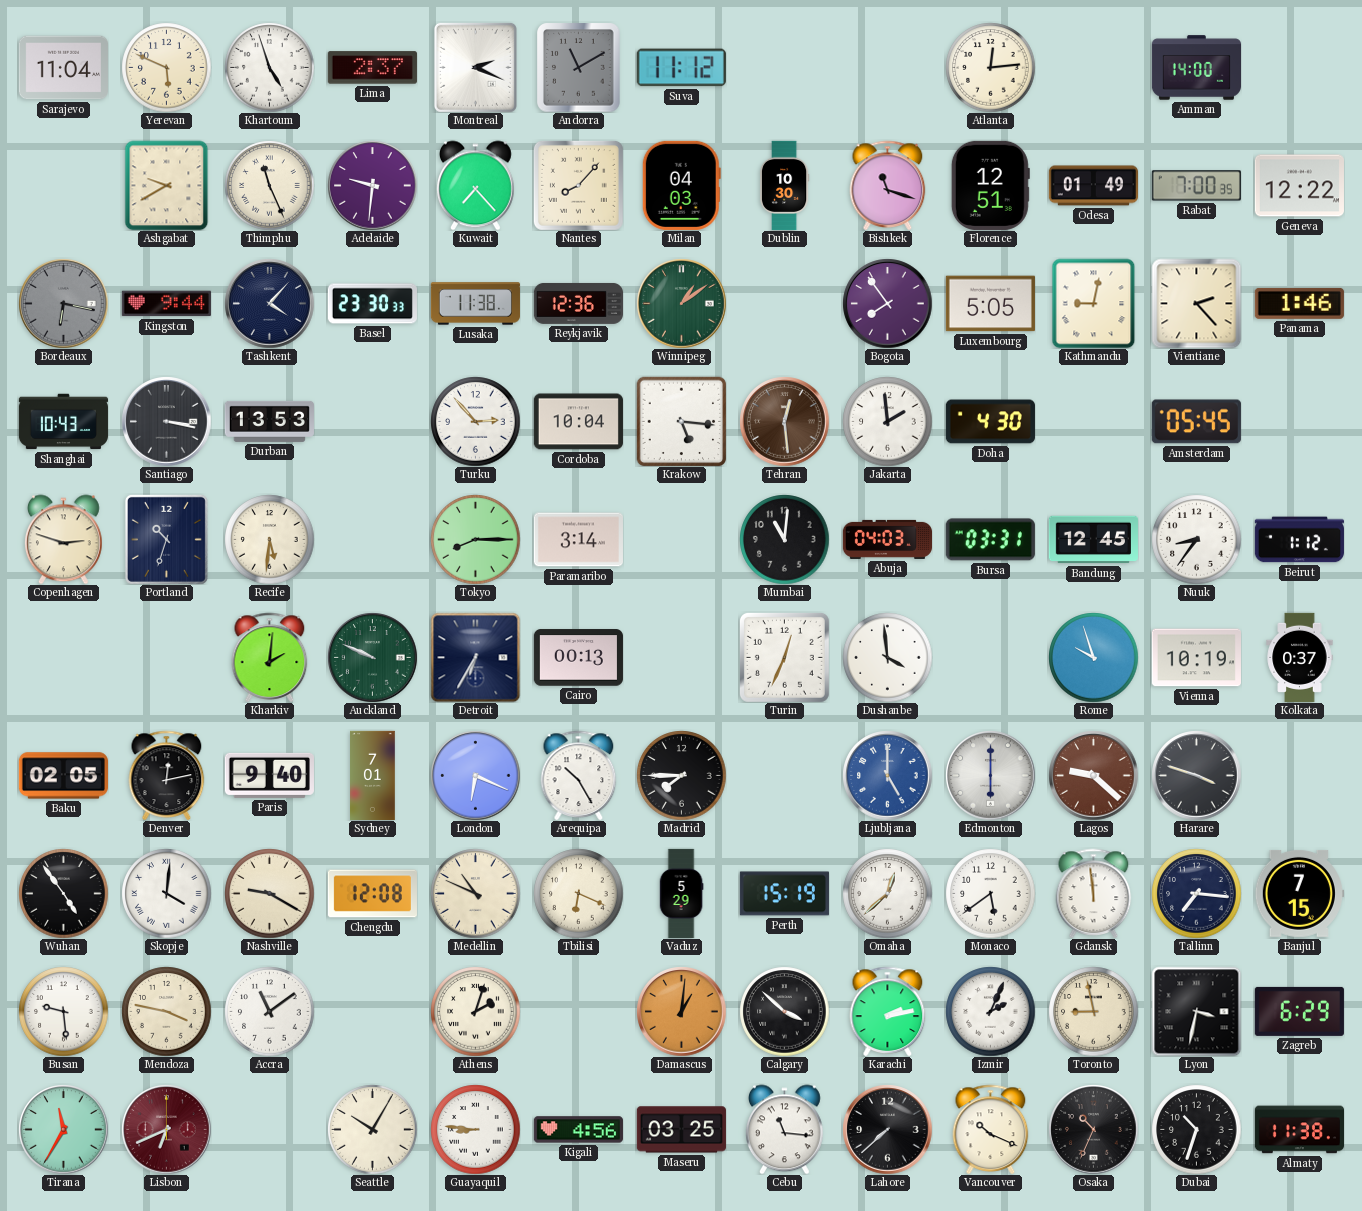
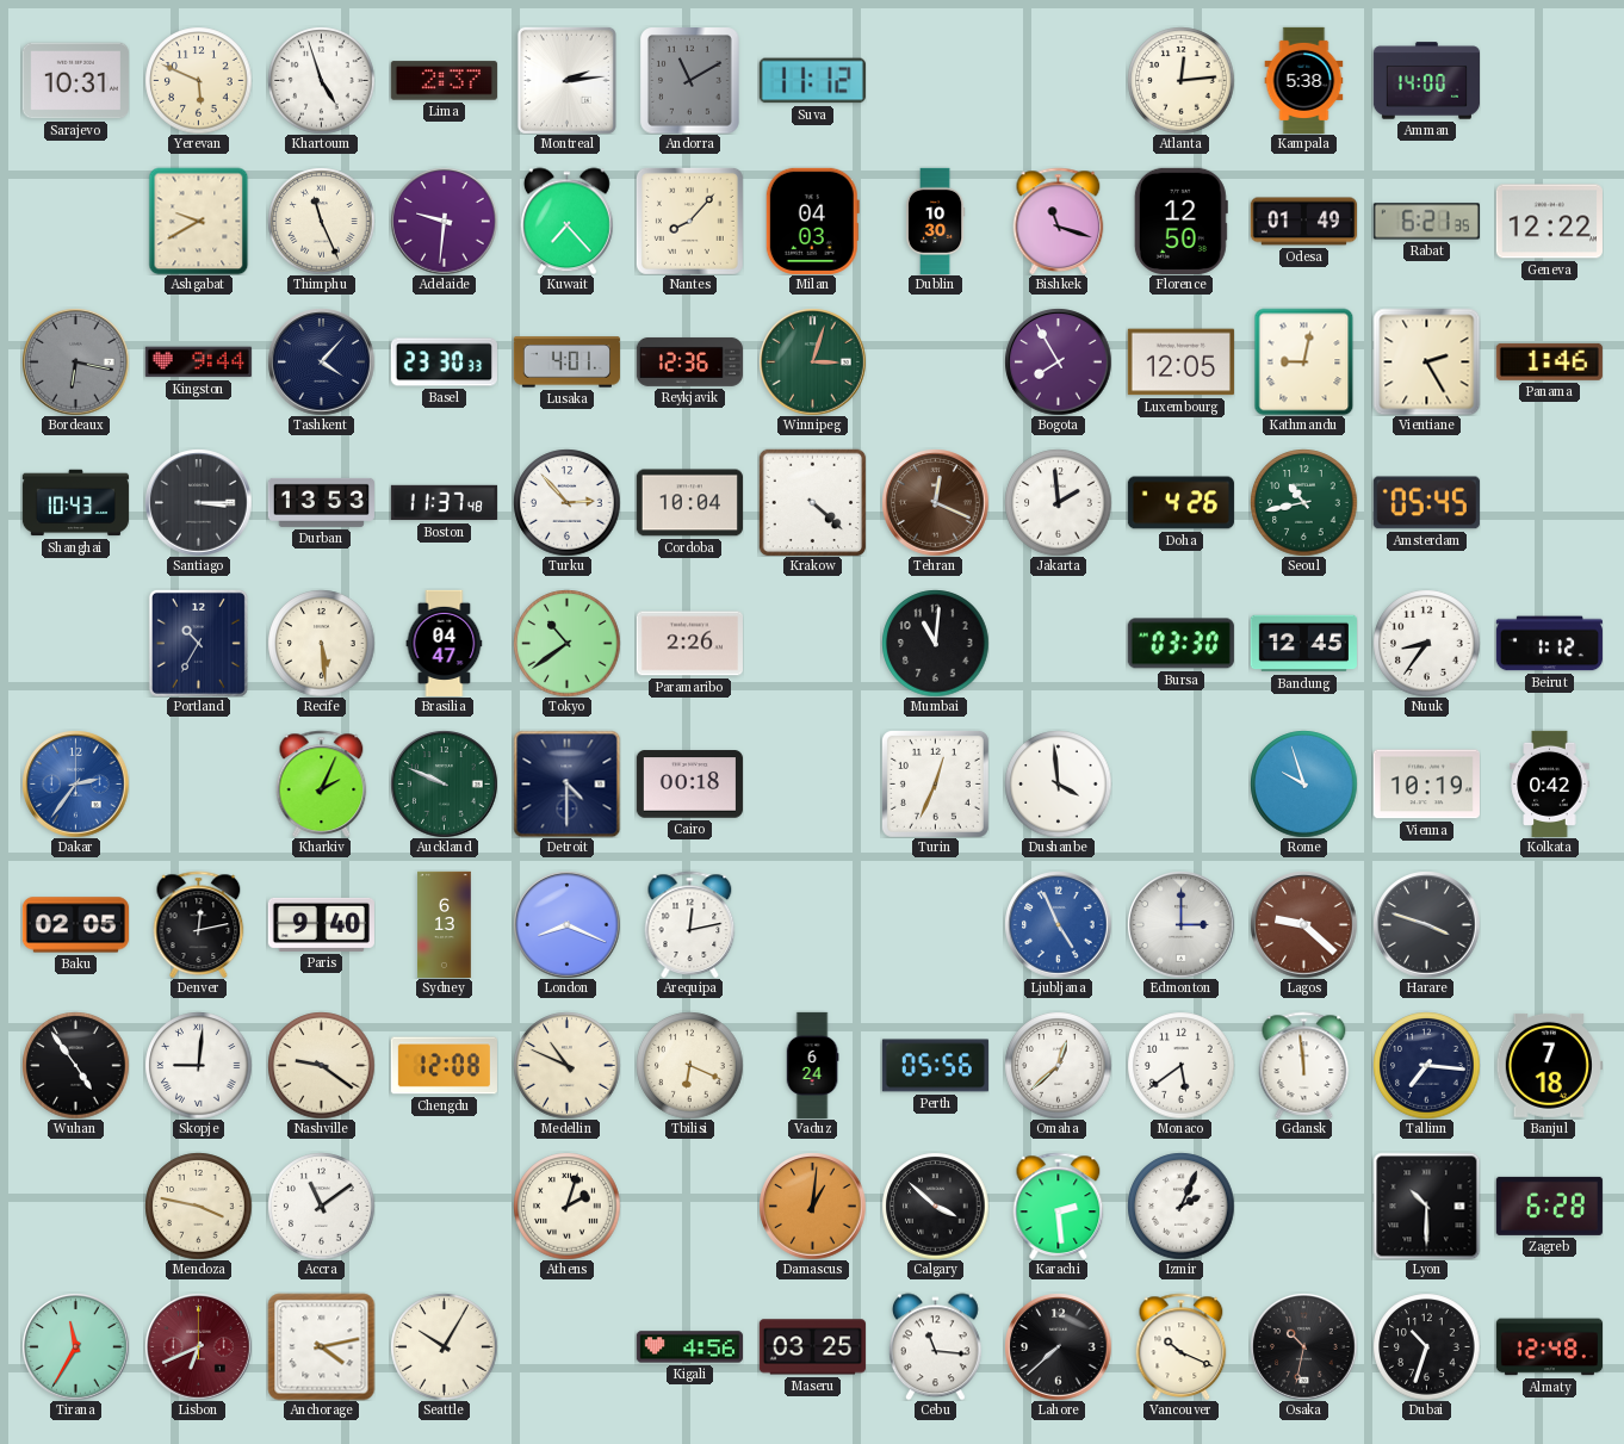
Sarajevo: 11:04 -> 10:31
Montreal: 2:19 -> 2:14
Kampala: none -> 5:38
Florence: 12:51 -> 12:50
Rabat: 7:00 -> 6:21
Lusaka: 11:38 -> 4:01
Winnipeg: 1:09 -> 3:03
Bogota: 7:54 -> 7:55
Luxembourg: 5:05 -> 12:05
Vientiane: 2:23 -> 2:25
Santiago: 3:17 -> 3:15
Boston: none -> 11:37
Krakow: 5:16 -> 4:22
Tehran: 12:29 -> 12:19
Doha: 4:30 -> 4:26
Seoul: none -> 10:43
Copenhagen: 2:48 -> none
Portland: 10:33 -> 10:35
Recife: 5:31 -> 5:29
Brasilia: none -> 04:47
Tokyo: 8:15 -> 10:39
Paramaribo: 3:14 -> 2:26
Abuja: 04:03 -> none
Bursa: 03:31 -> 03:30
Dakar: none -> 2:36
Kharkiv: 2:01 -> 2:04
Detroit: 6:35 -> 4:30
Cairo: 00:13 -> 00:18
Kolkata: 0:37 -> 0:42
Sydney: 7:01 -> 6:13
London: 6:19 -> 8:19
Arequipa: 10:25 -> 12:13
Madrid: 7:45 -> none
Ljubljana: 5:00 -> 4:56
Edmonton: 6:00 -> 3:00
Skopje: 4:01 -> 9:01
Nashville: 9:20 -> 9:21
Vaduz: 5:29 -> 6:24
Perth: 15:19 -> 05:56
Banjul: 7:15 -> 7:18
Busan: 9:29 -> none
Karachi: 2:13 -> 2:29
Toronto: 8:58 -> none
Lyon: 3:32 -> 10:30
Zagreb: 6:29 -> 6:28
Anchorage: none -> 4:13
Guayaquil: 8:46 -> none
Osaka: 10:34 -> 10:32
Almaty: 11:38 -> 12:48
